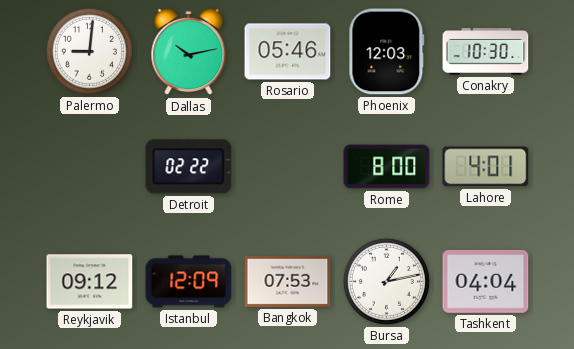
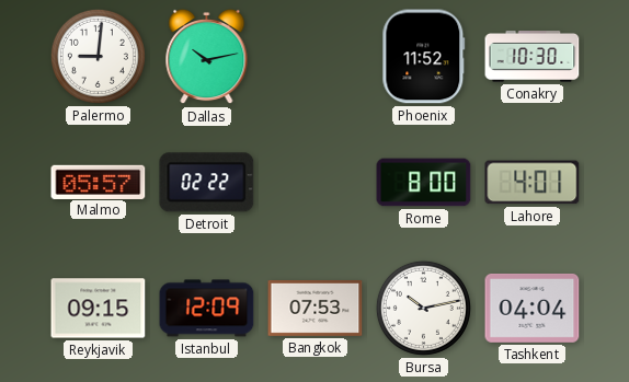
Rosario: 05:46 -> none
Phoenix: 12:03 -> 11:52
Malmo: none -> 05:57
Reykjavik: 09:12 -> 09:15
Bursa: 1:13 -> 10:13
